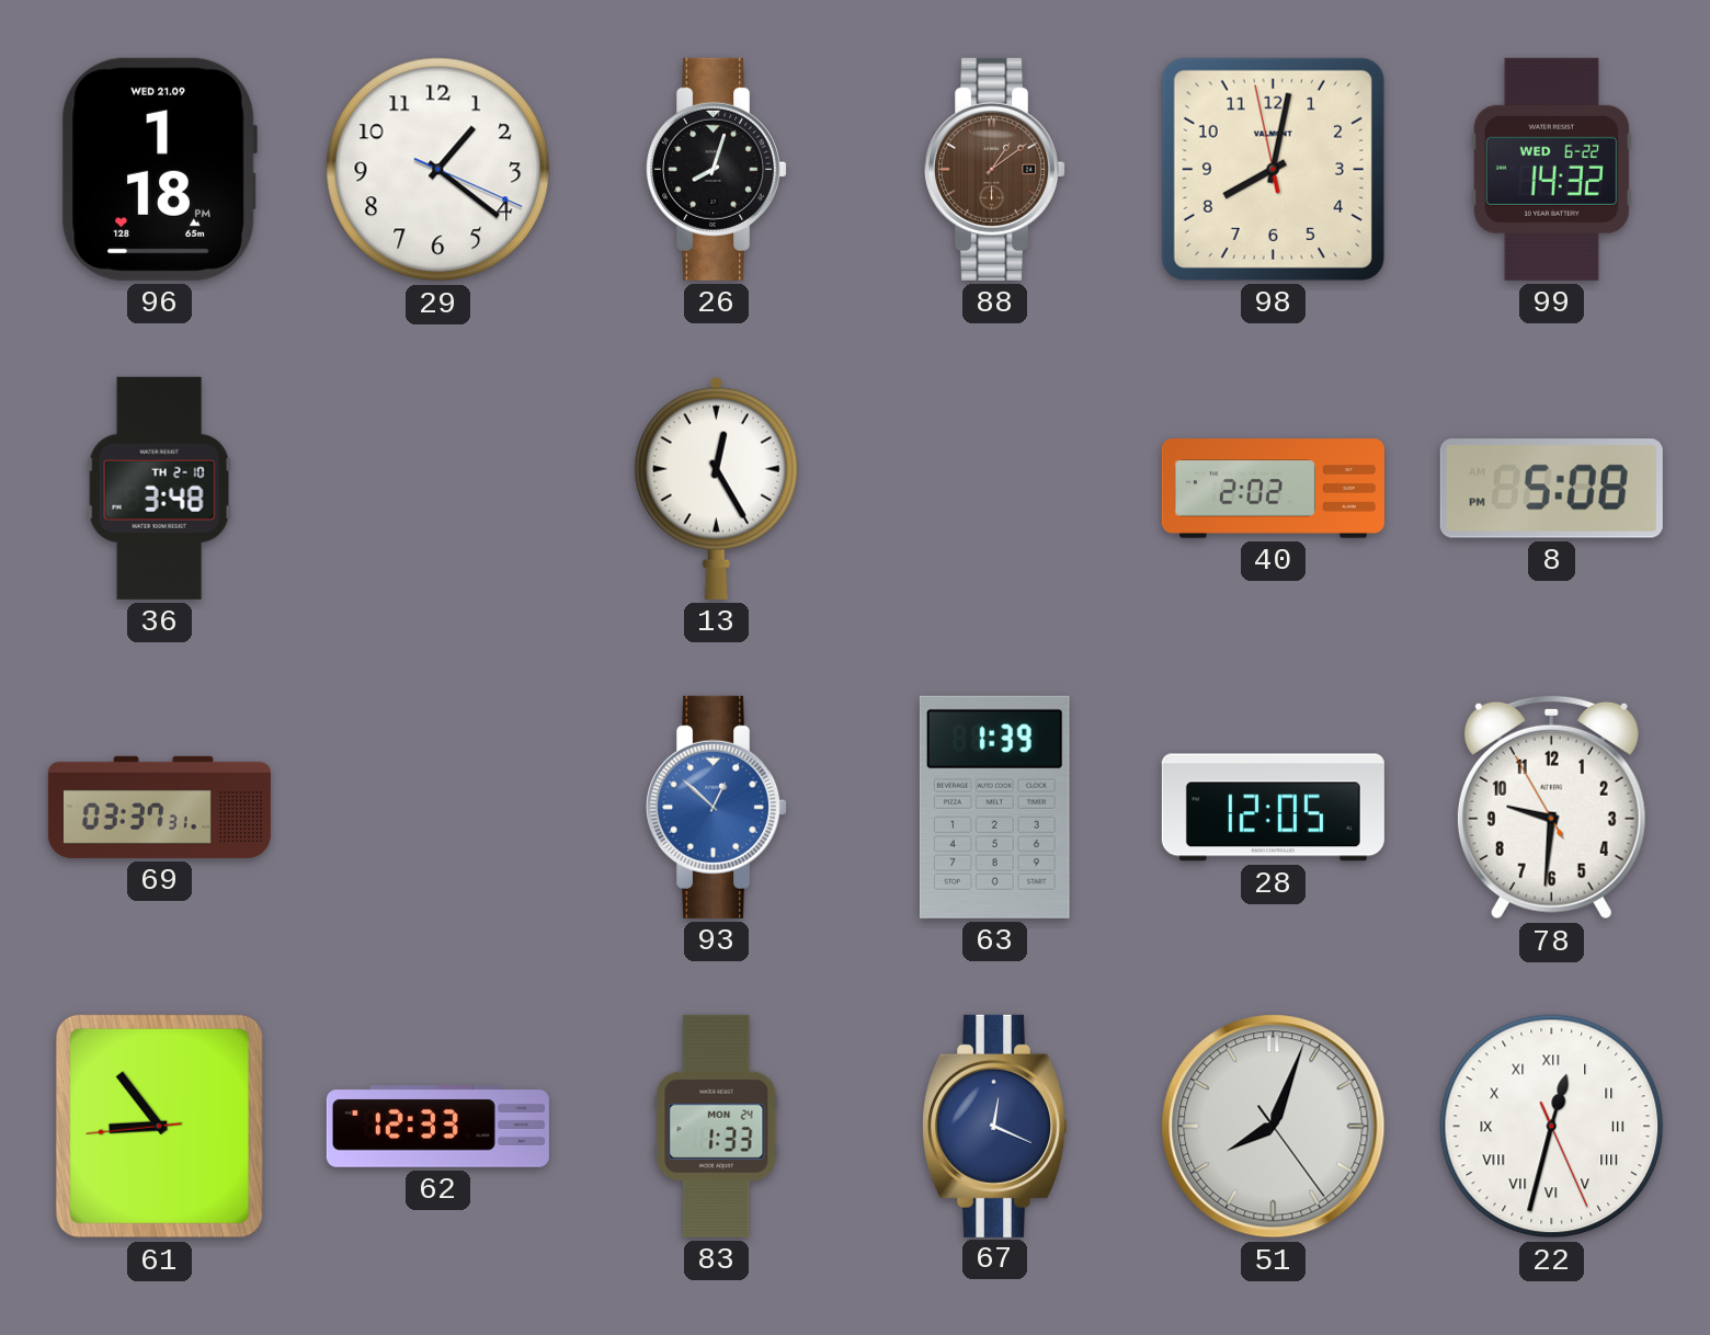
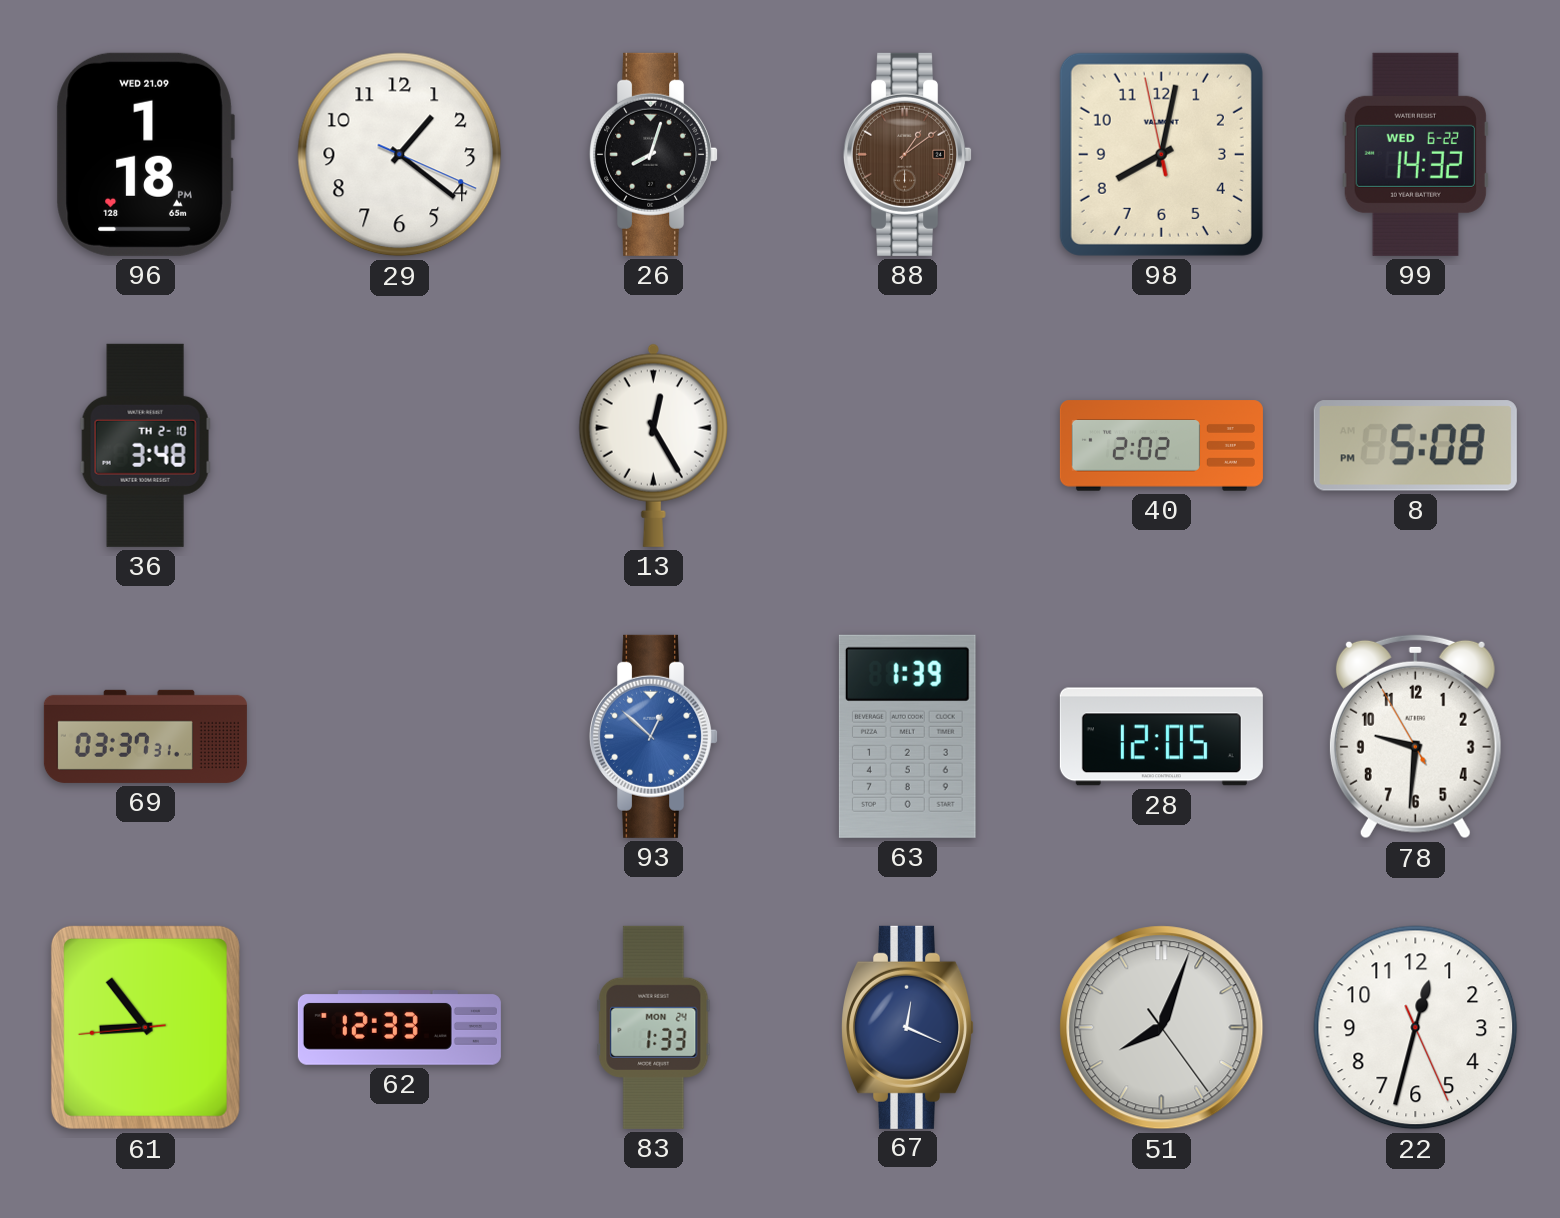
22 numerals: Roman -> Arabic
